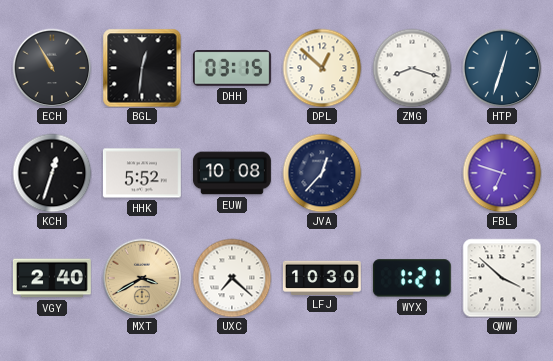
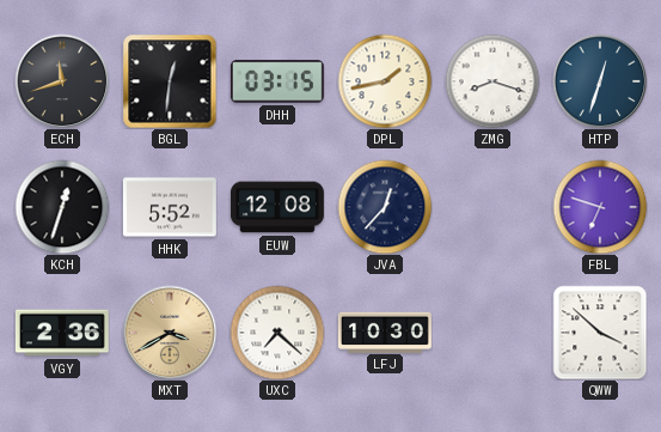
ECH: 10:55 -> 11:42
DPL: 12:52 -> 1:43
EUW: 10:08 -> 12:08
VGY: 2:40 -> 2:36
WYX: 1:21 -> none
